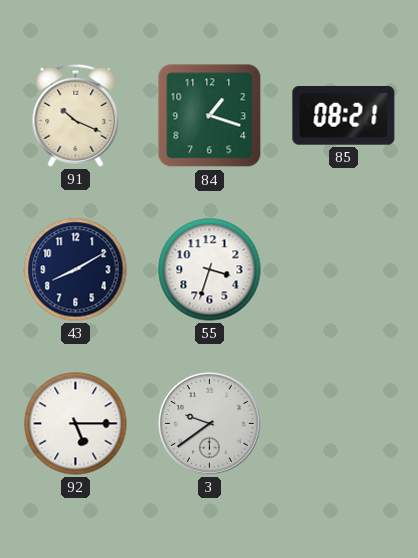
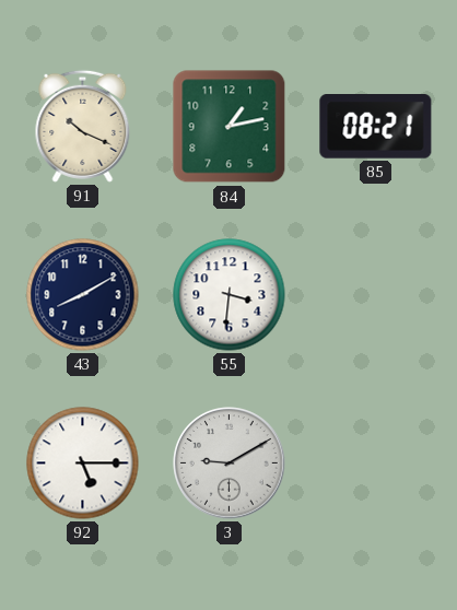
84: 1:18 -> 1:13
55: 3:33 -> 3:31
3: 9:39 -> 9:10
